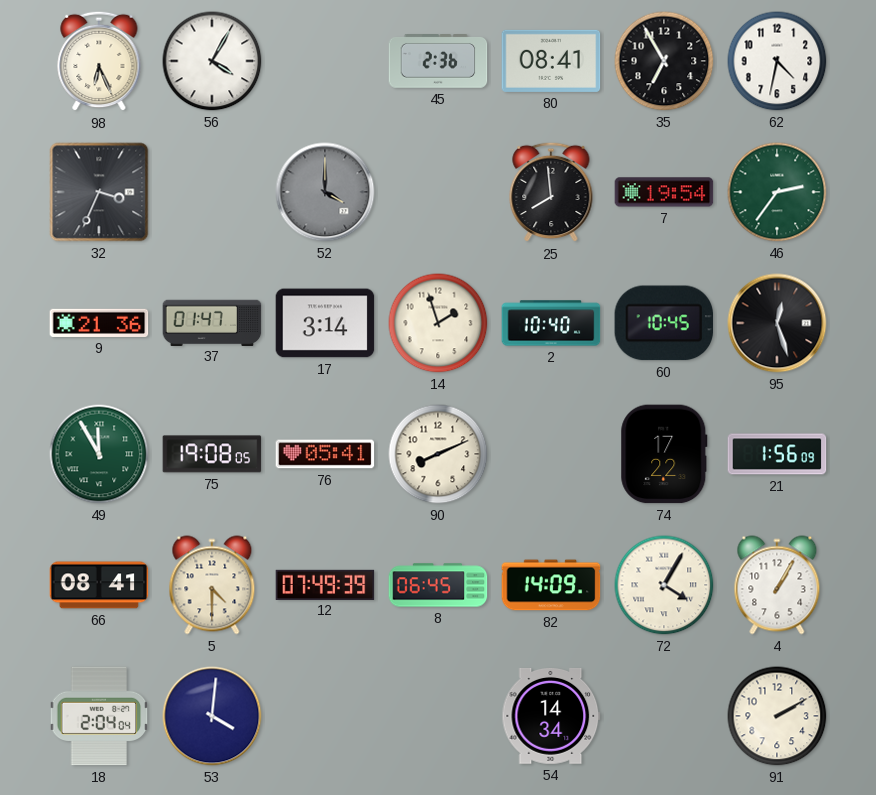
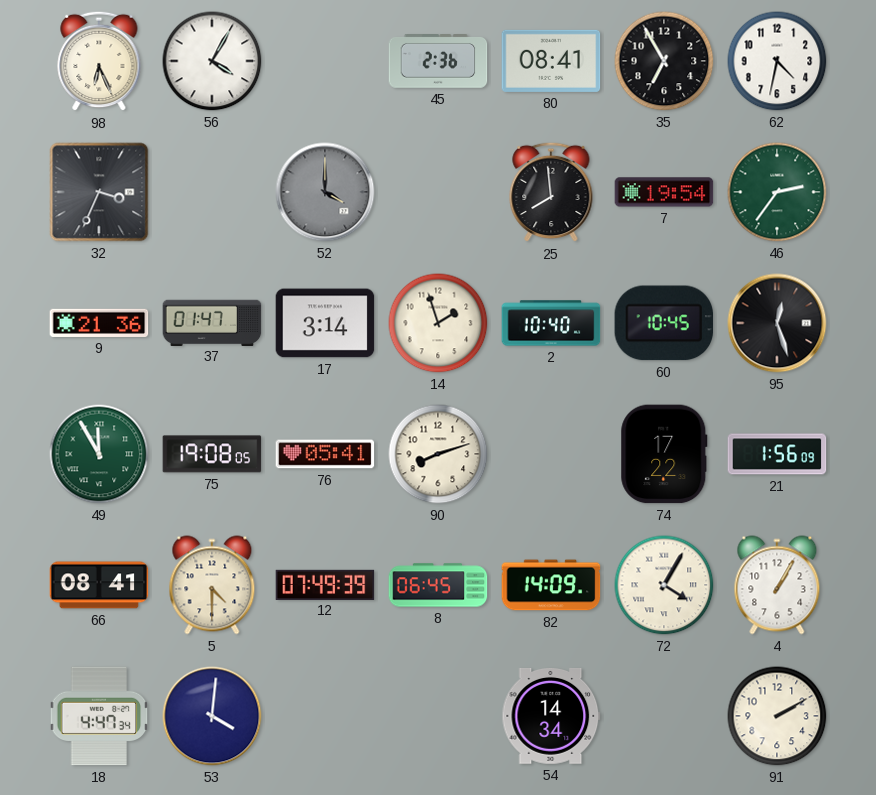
90: 8:11 -> 8:12
18: 2:04 -> 4:47
